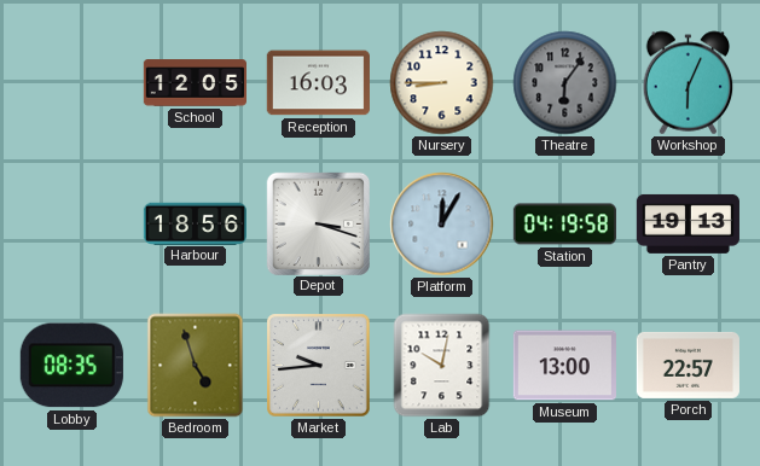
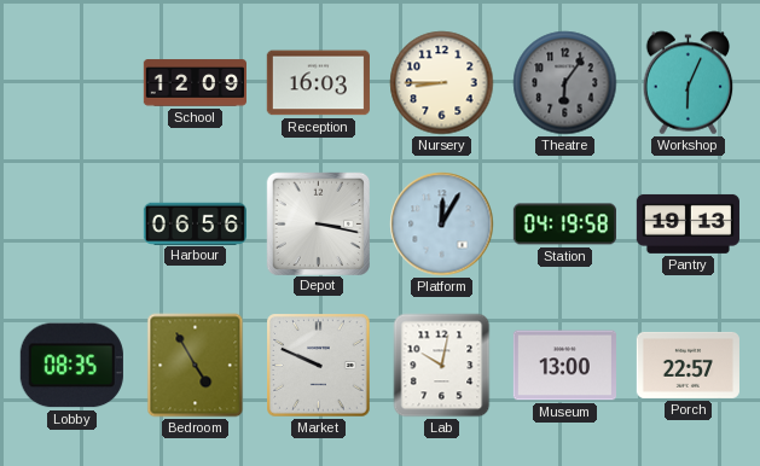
School: 12:05 -> 12:09
Harbour: 18:56 -> 06:56
Depot: 3:18 -> 3:17
Bedroom: 4:57 -> 4:55
Market: 9:44 -> 9:49
